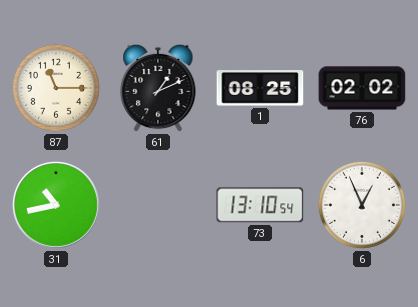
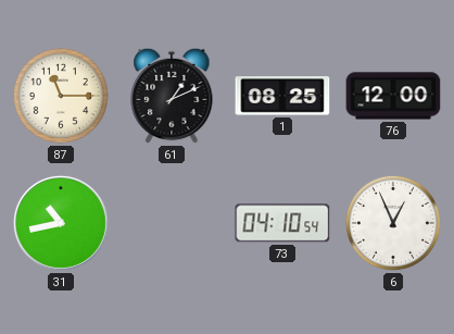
76: 02:02 -> 12:00
73: 13:10 -> 04:10
